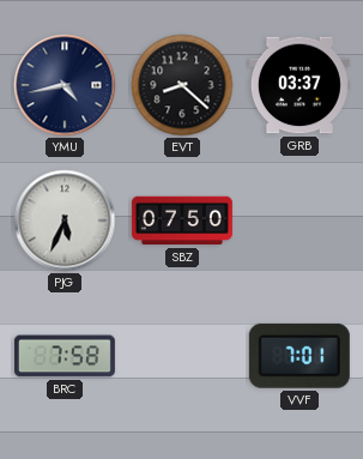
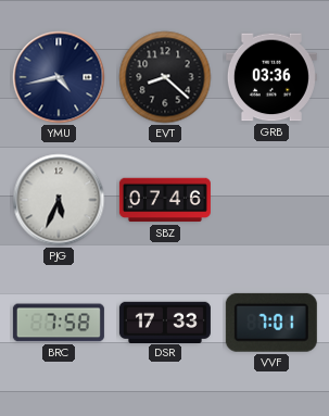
GRB: 03:37 -> 03:36
SBZ: 07:50 -> 07:46
DSR: none -> 17:33
